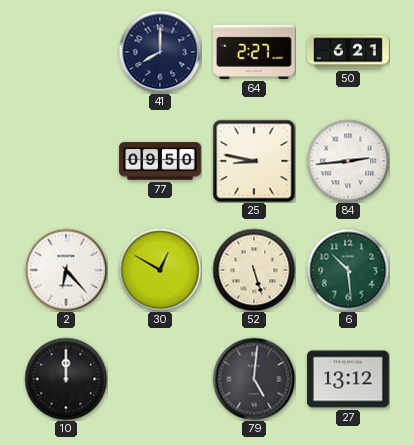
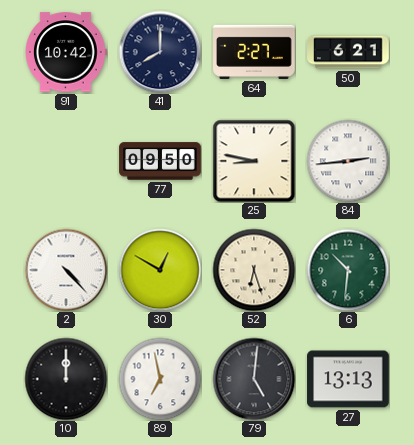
91: none -> 10:42
2: 6:23 -> 4:23
52: 5:27 -> 6:27
6: 10:29 -> 10:31
89: none -> 6:58
27: 13:12 -> 13:13
